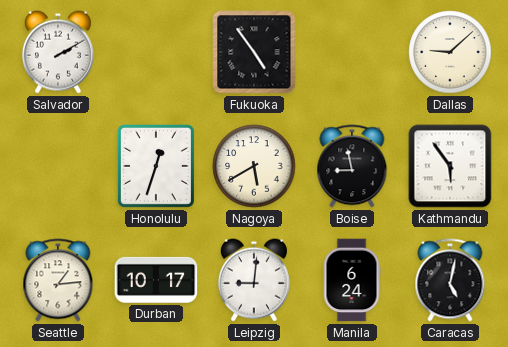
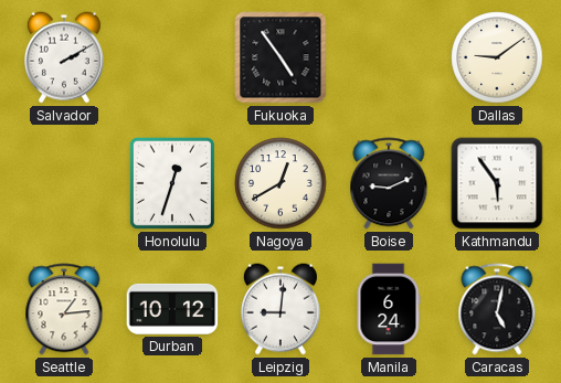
Dallas: 9:08 -> 9:09
Nagoya: 5:40 -> 12:40
Boise: 8:58 -> 9:11
Durban: 10:17 -> 10:12
